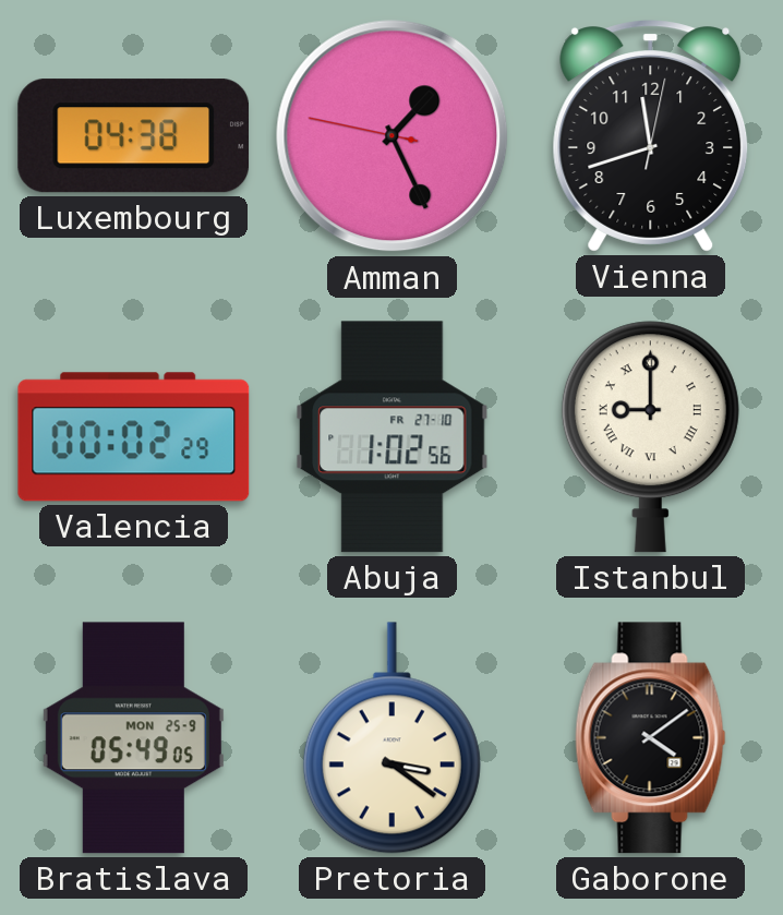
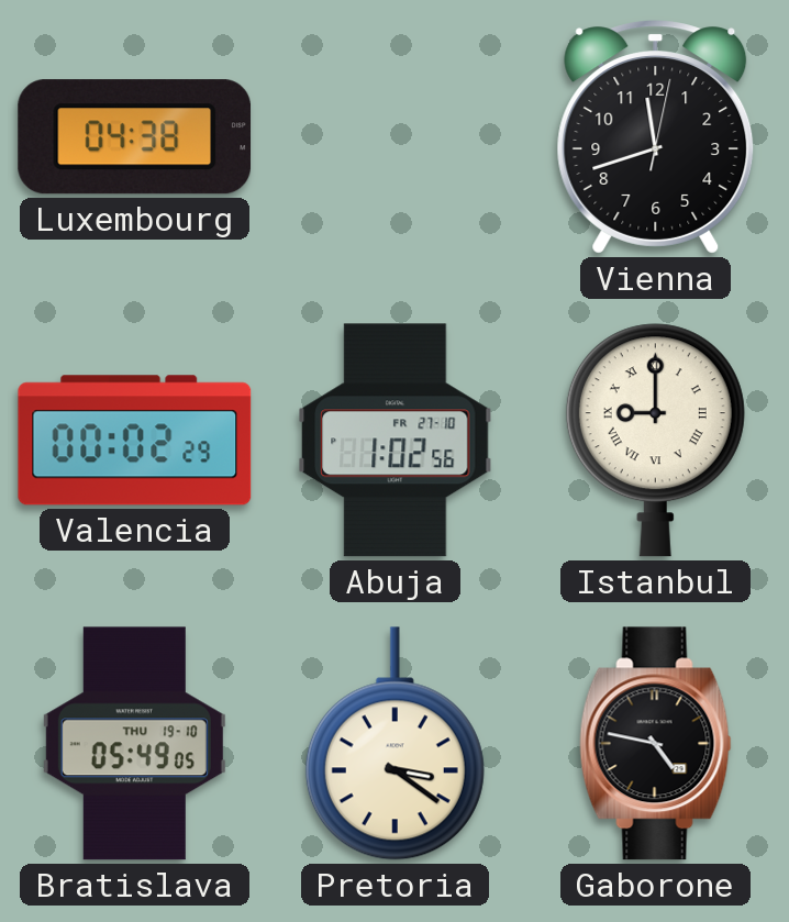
Amman: 1:25 -> none
Bratislava date: MON 25-9 -> THU 19-10
Gaborone: 4:09 -> 4:47
